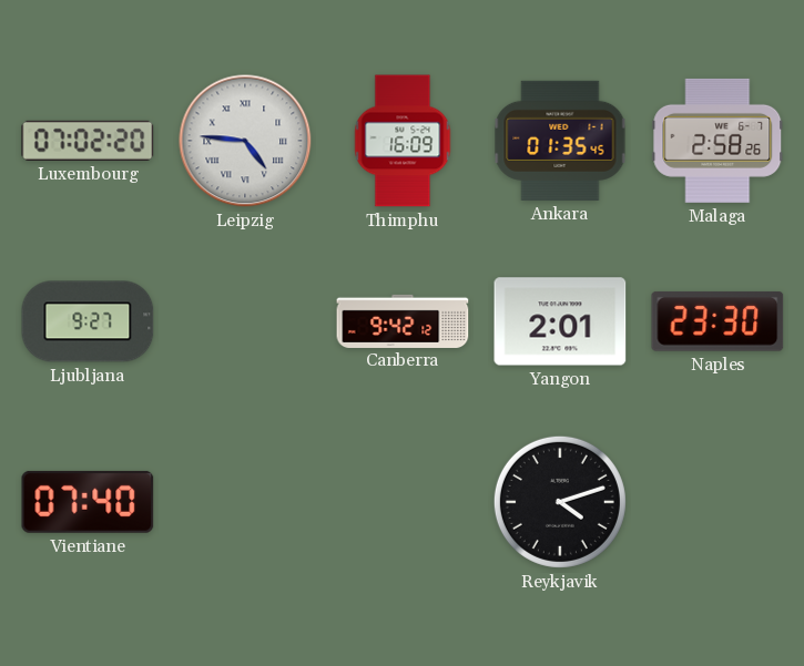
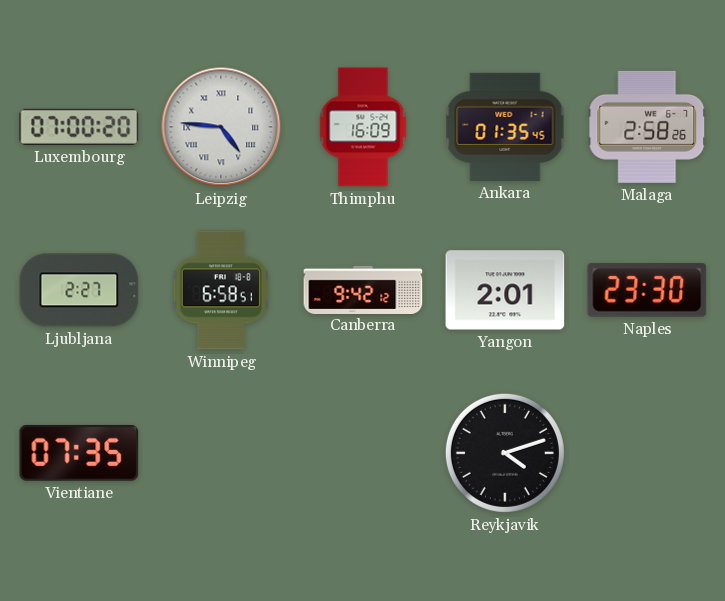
Luxembourg: 07:02 -> 07:00
Ljubljana: 9:27 -> 2:27
Winnipeg: none -> 6:58
Vientiane: 07:40 -> 07:35
